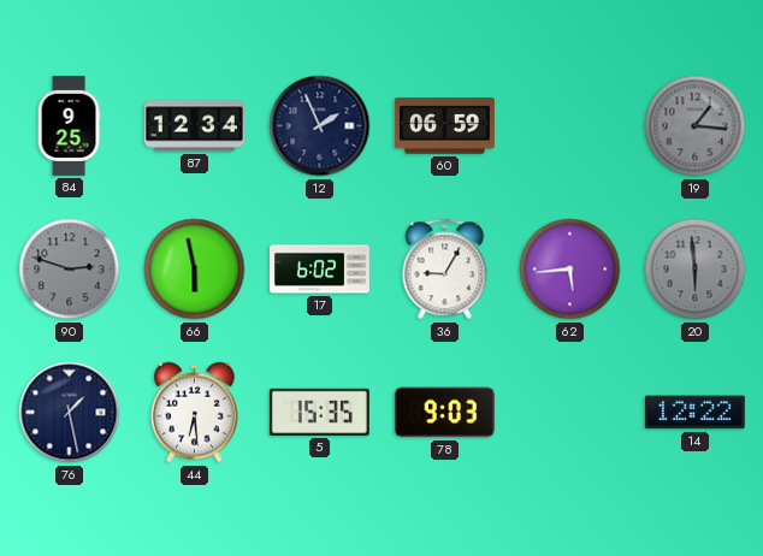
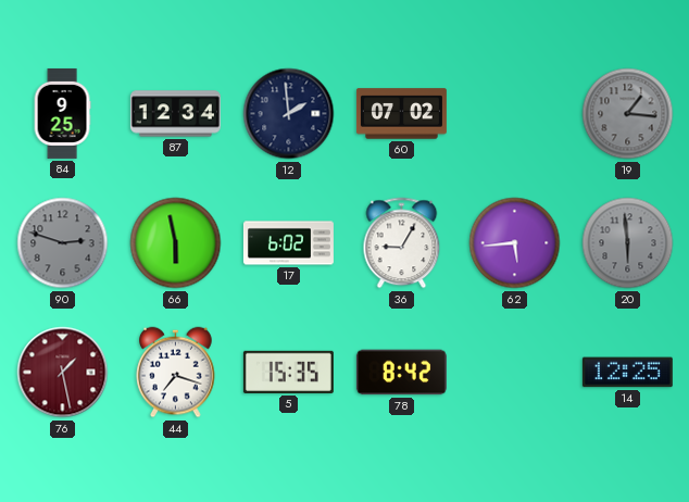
12: 1:56 -> 1:59
60: 06:59 -> 07:02
76 dial: navy -> burgundy
44: 6:29 -> 7:18
78: 9:03 -> 8:42
14: 12:22 -> 12:25
